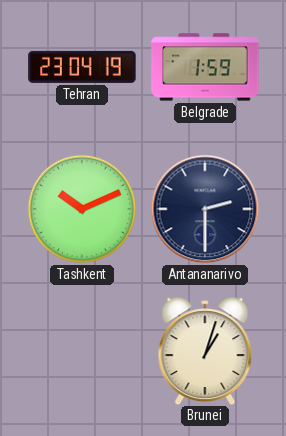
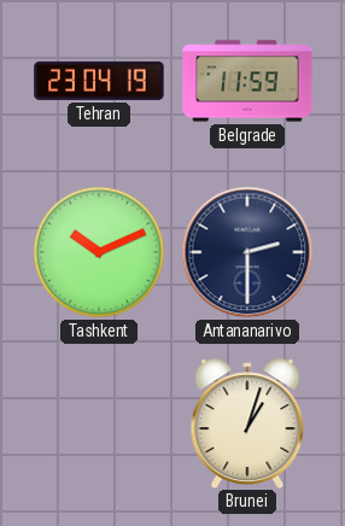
Belgrade: 1:59 -> 11:59
